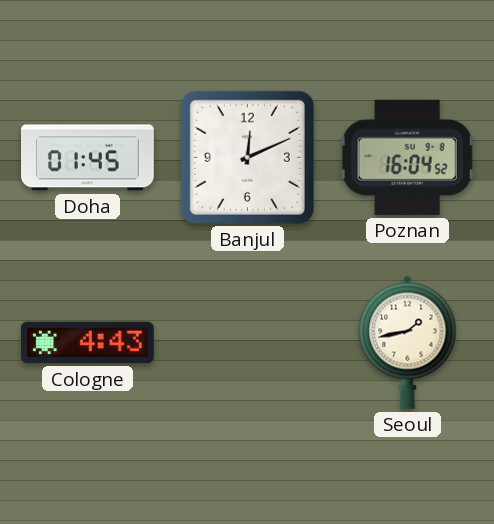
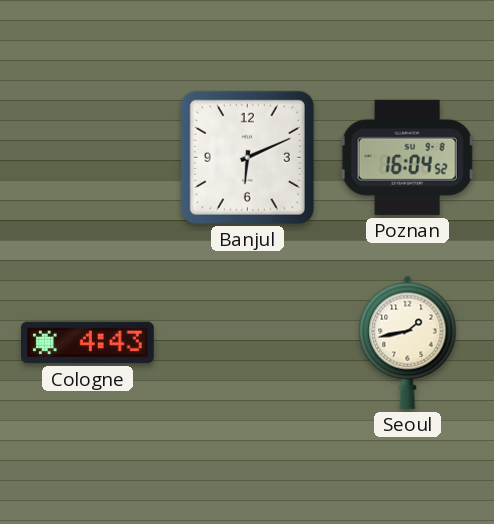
Doha: 01:45 -> none
Banjul: 12:11 -> 6:11
